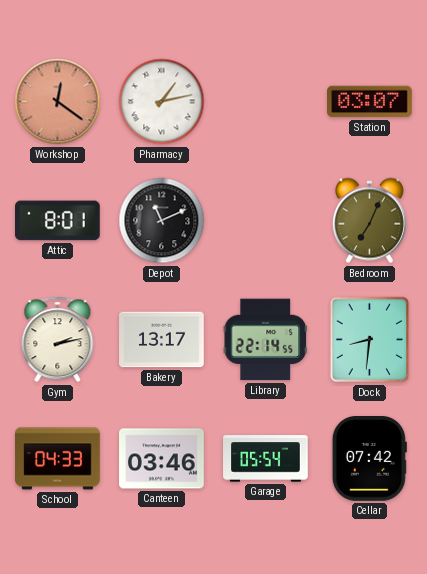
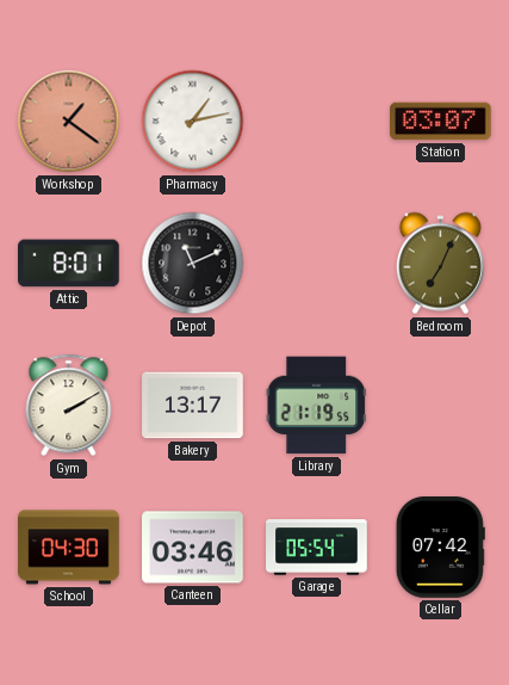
Workshop: 12:21 -> 1:21
Gym: 2:13 -> 2:10
Library: 22:14 -> 21:19
Dock: 8:31 -> none
School: 04:33 -> 04:30
